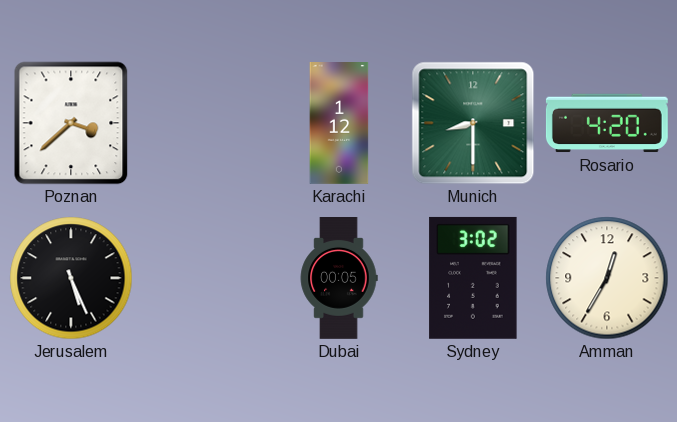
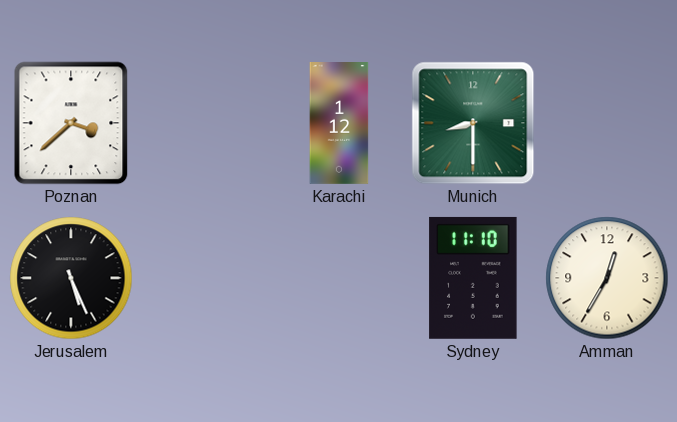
Rosario: 4:20 -> none
Dubai: 00:05 -> none
Sydney: 3:02 -> 11:10
